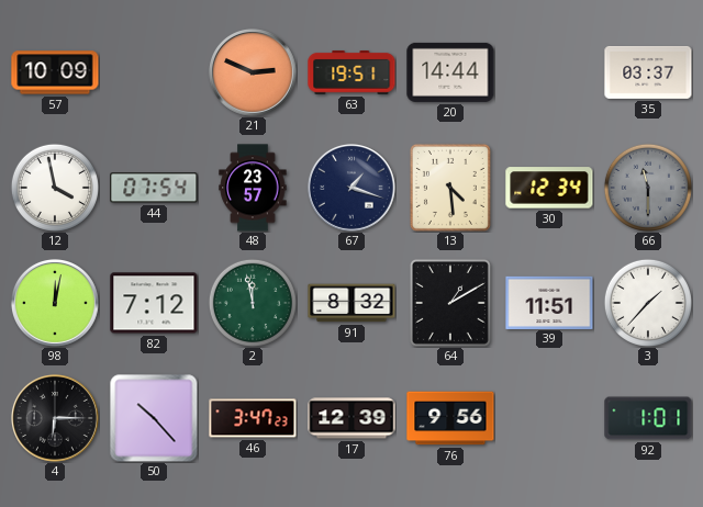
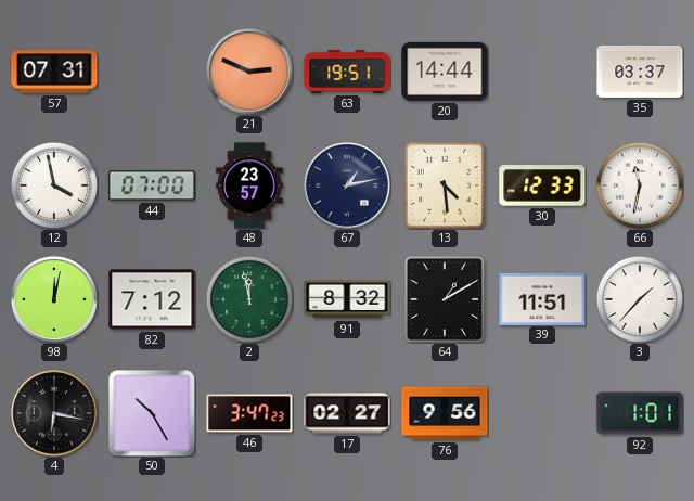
57: 10:09 -> 07:31
44: 07:54 -> 07:00
67: 1:18 -> 1:13
30: 12:34 -> 12:33
66: 11:30 -> 11:32
66 dial: grey -> white
4: 6:15 -> 6:17
50: 10:23 -> 10:25
17: 12:39 -> 02:27
